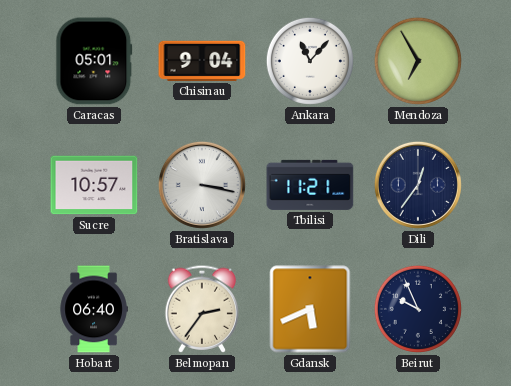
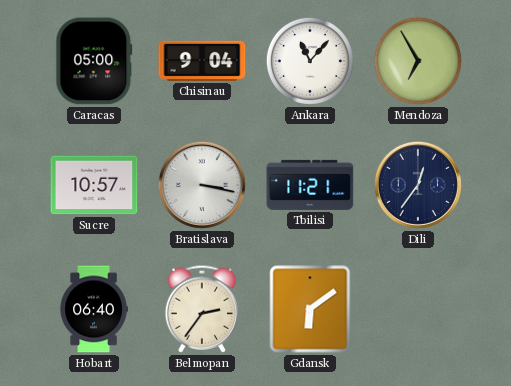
Caracas: 05:01 -> 05:00
Gdansk: 5:41 -> 6:09
Beirut: 9:56 -> none
